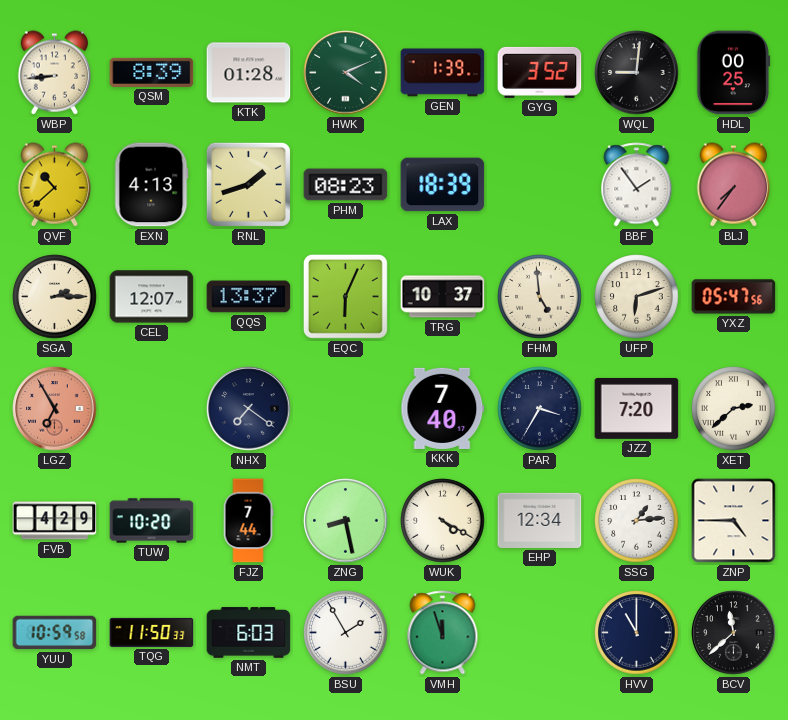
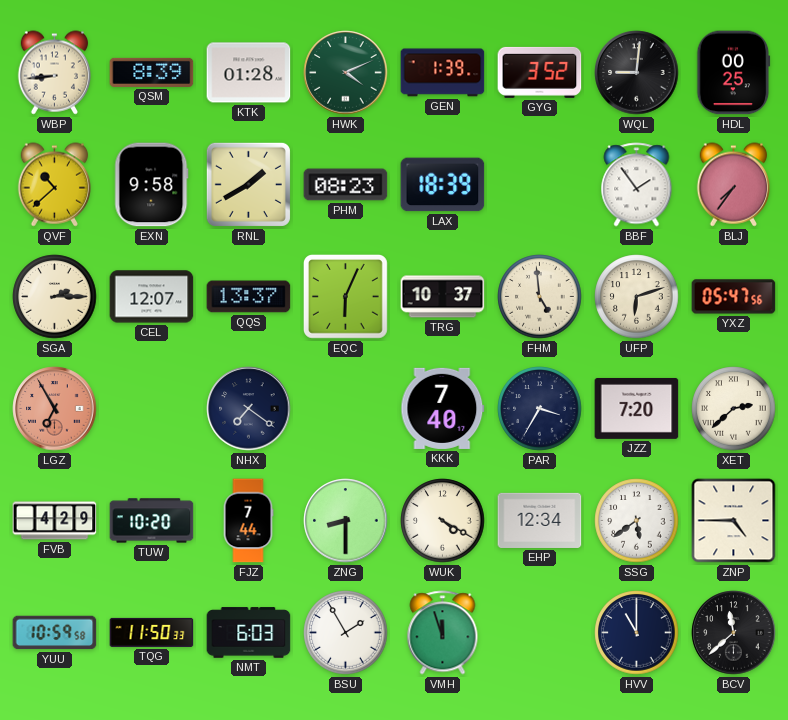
EXN: 4:13 -> 9:58
RNL: 1:42 -> 1:40
ZNG: 8:28 -> 8:30
SSG: 1:14 -> 5:39
